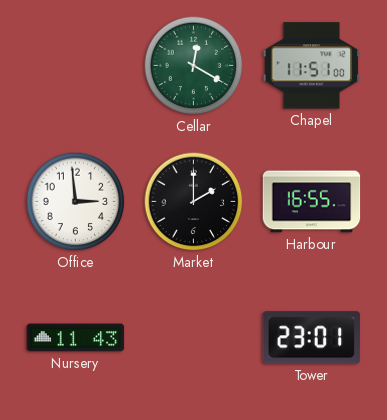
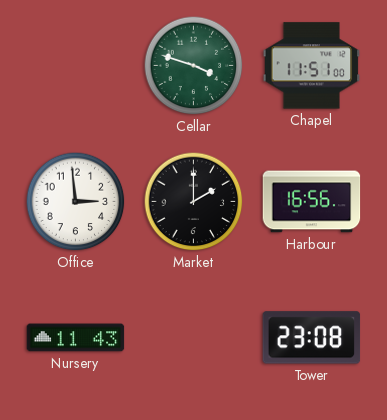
Cellar: 12:20 -> 3:48
Harbour: 16:55 -> 16:56
Tower: 23:01 -> 23:08
